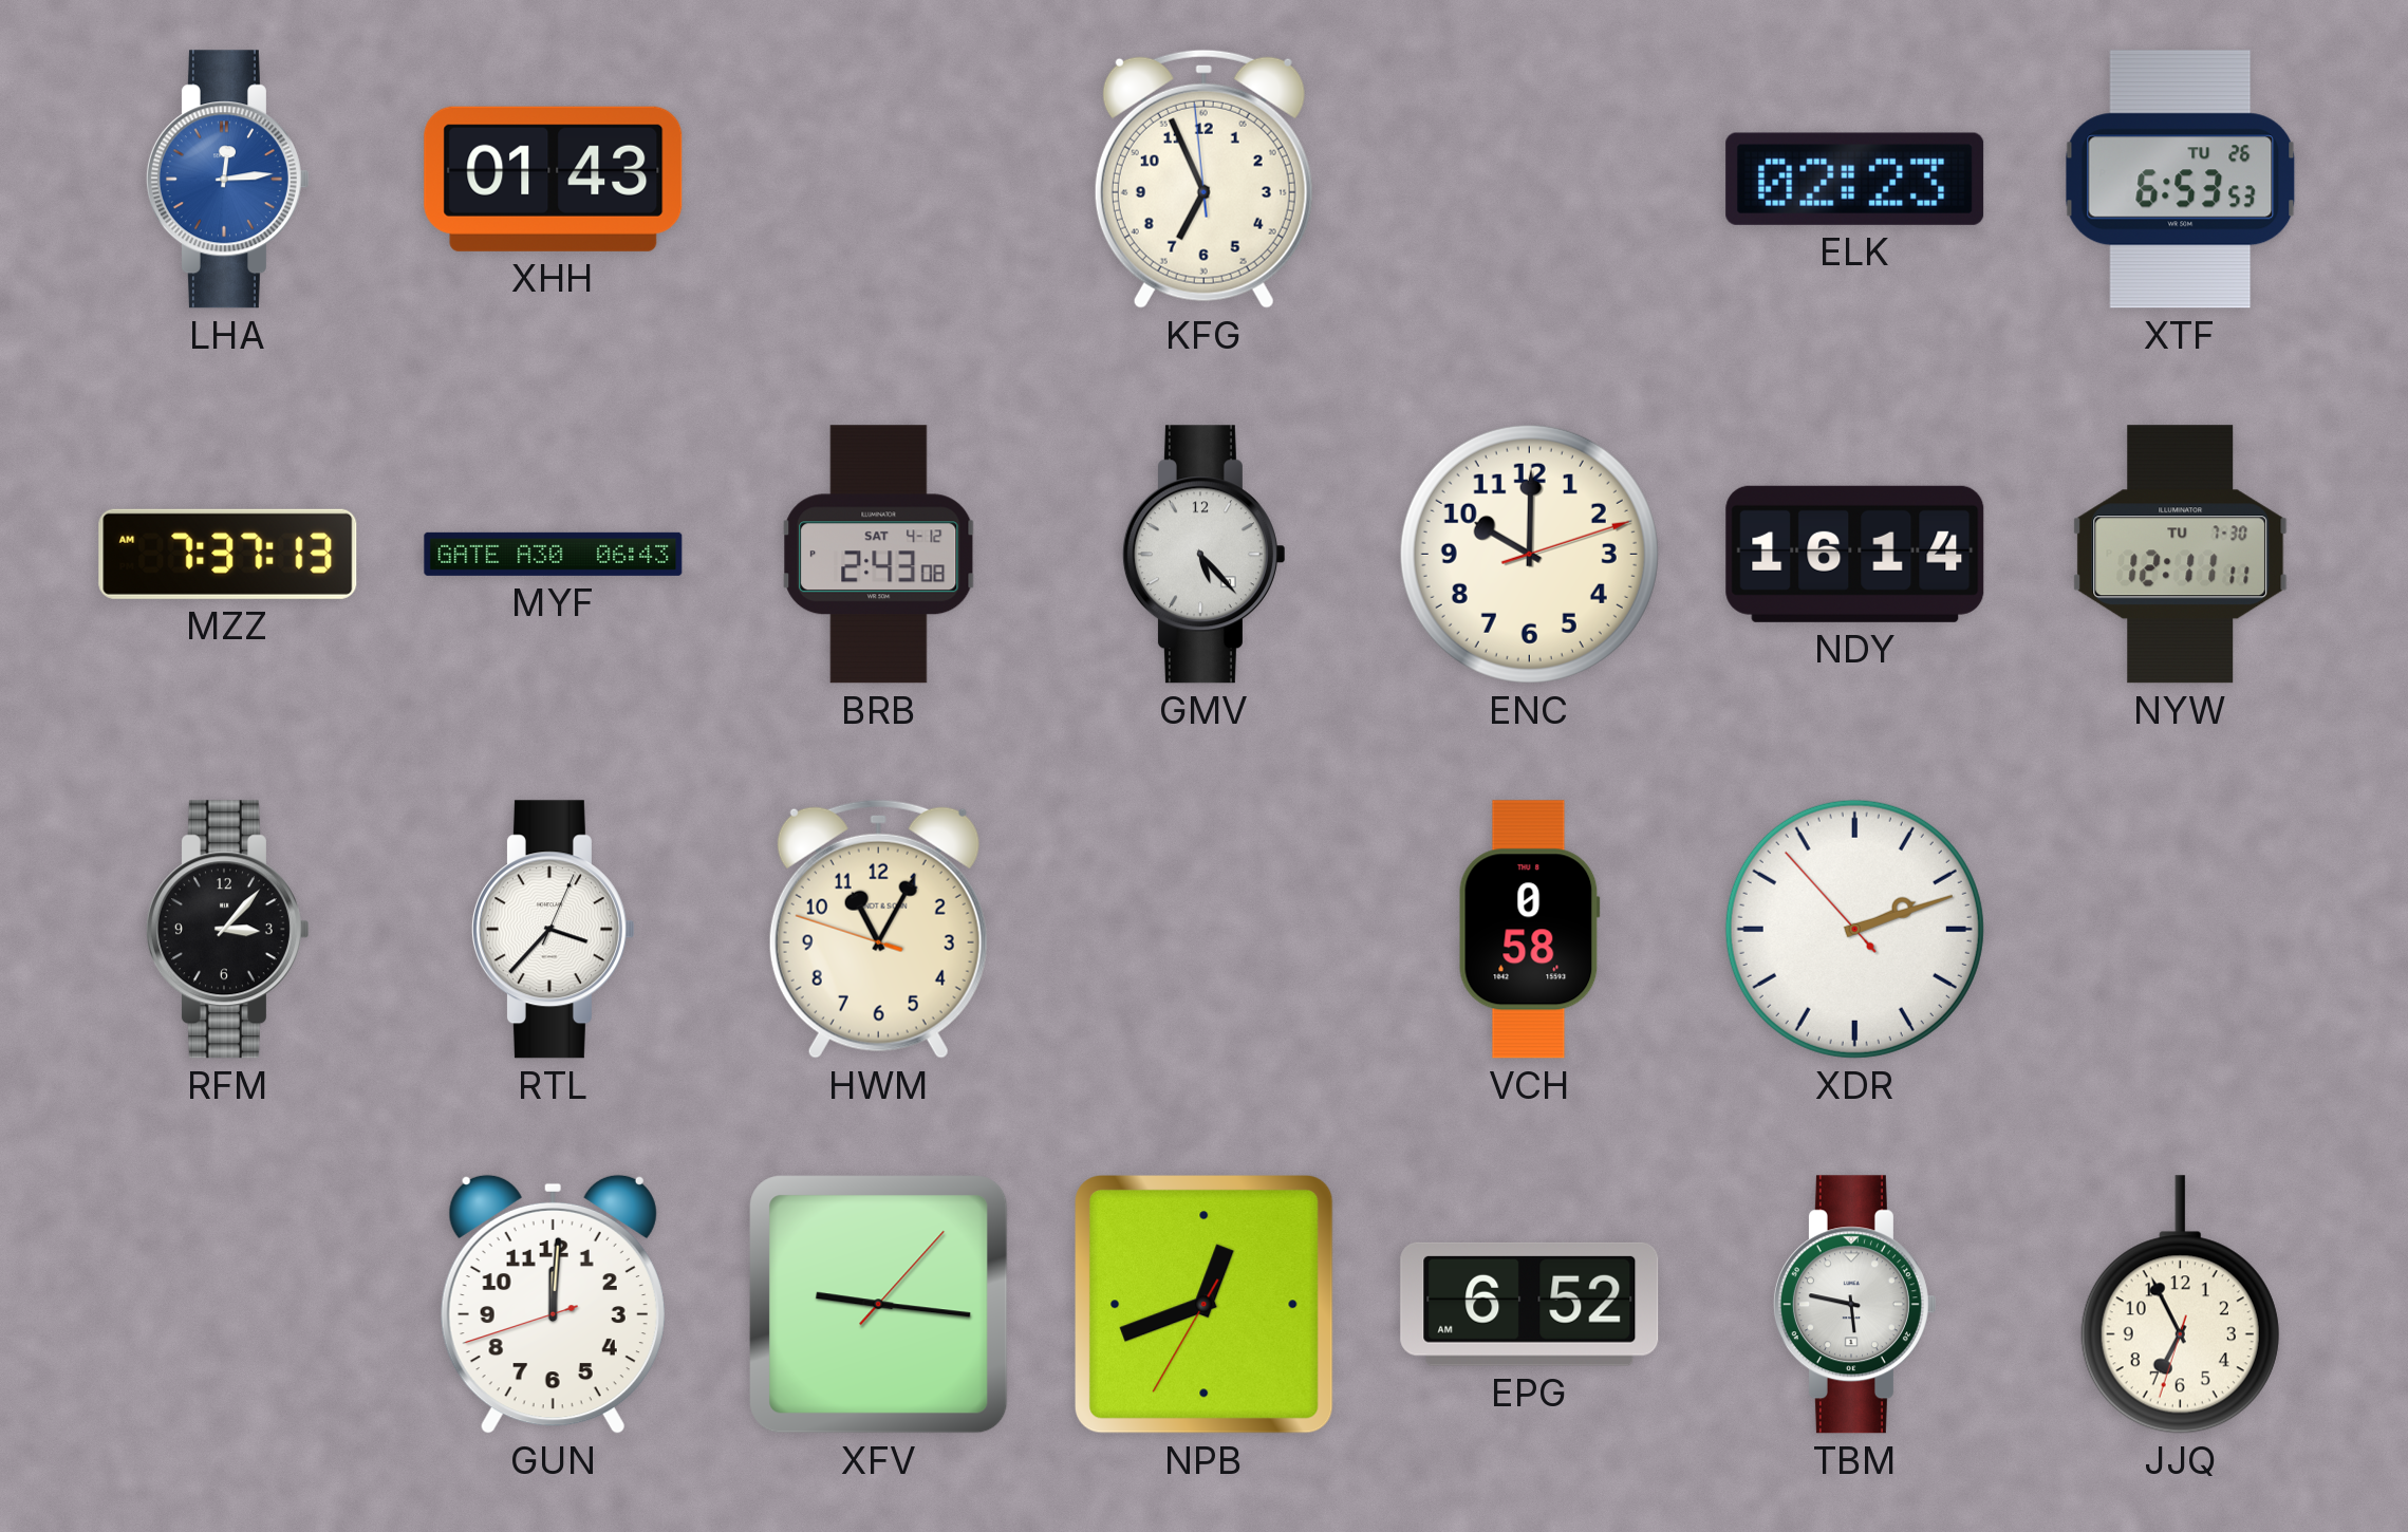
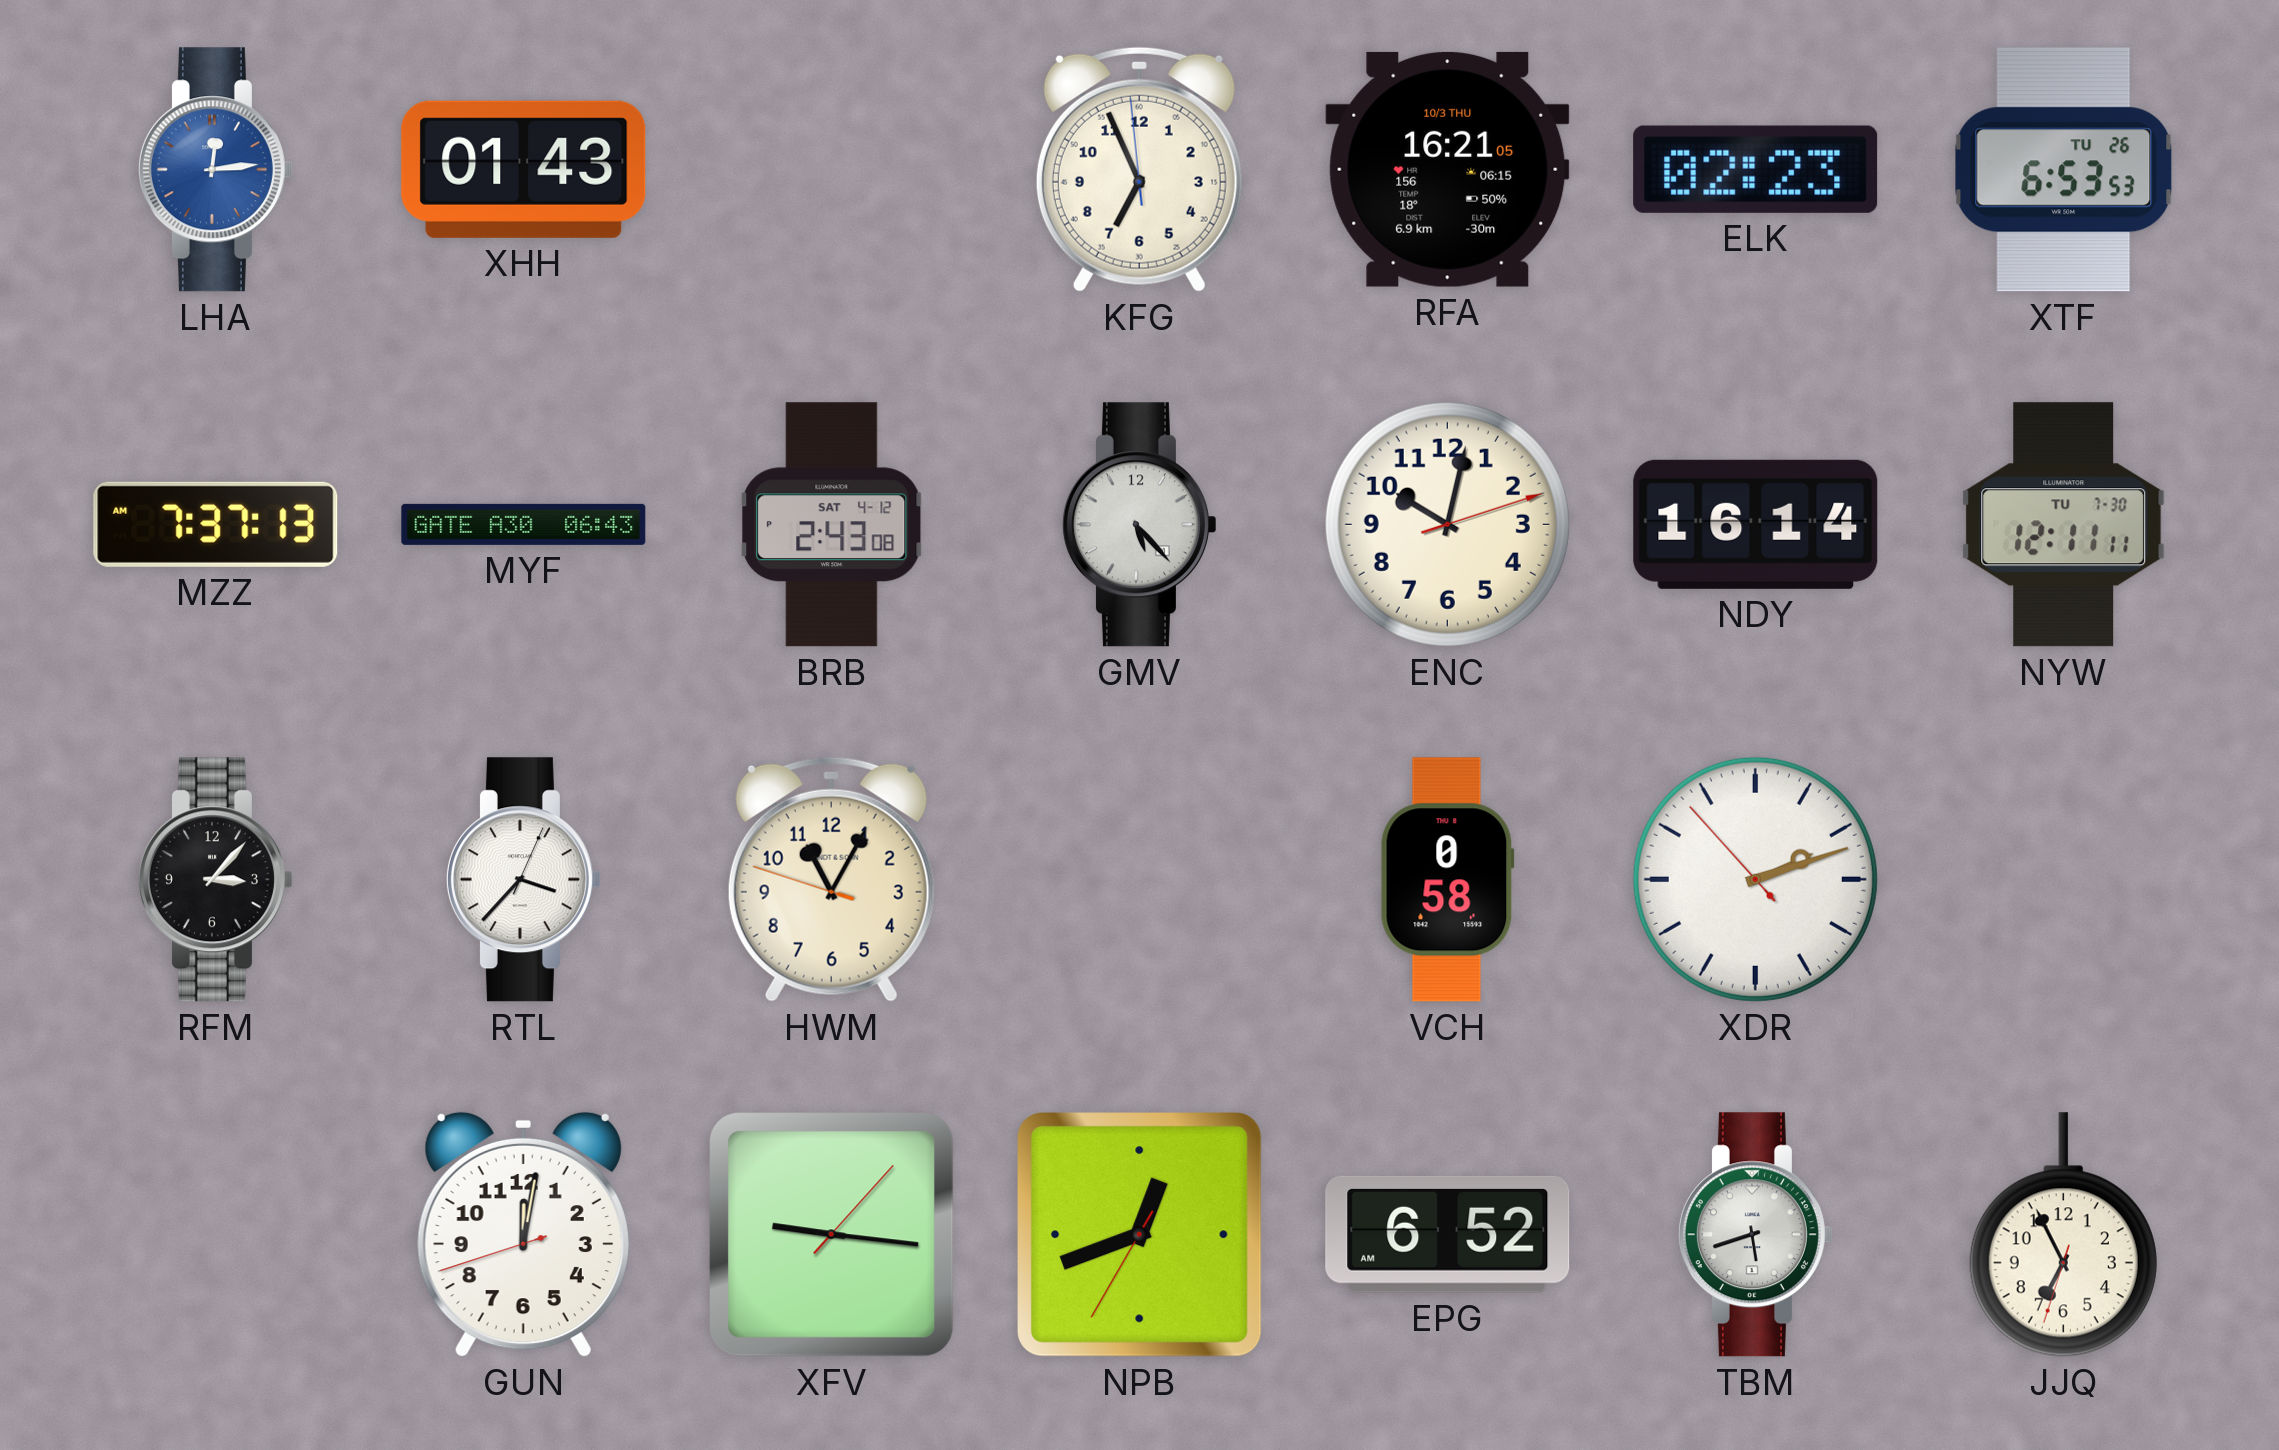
RFA: none -> 16:21
ENC: 10:00 -> 10:02
GUN: 12:00 -> 12:01
TBM: 5:47 -> 5:42
